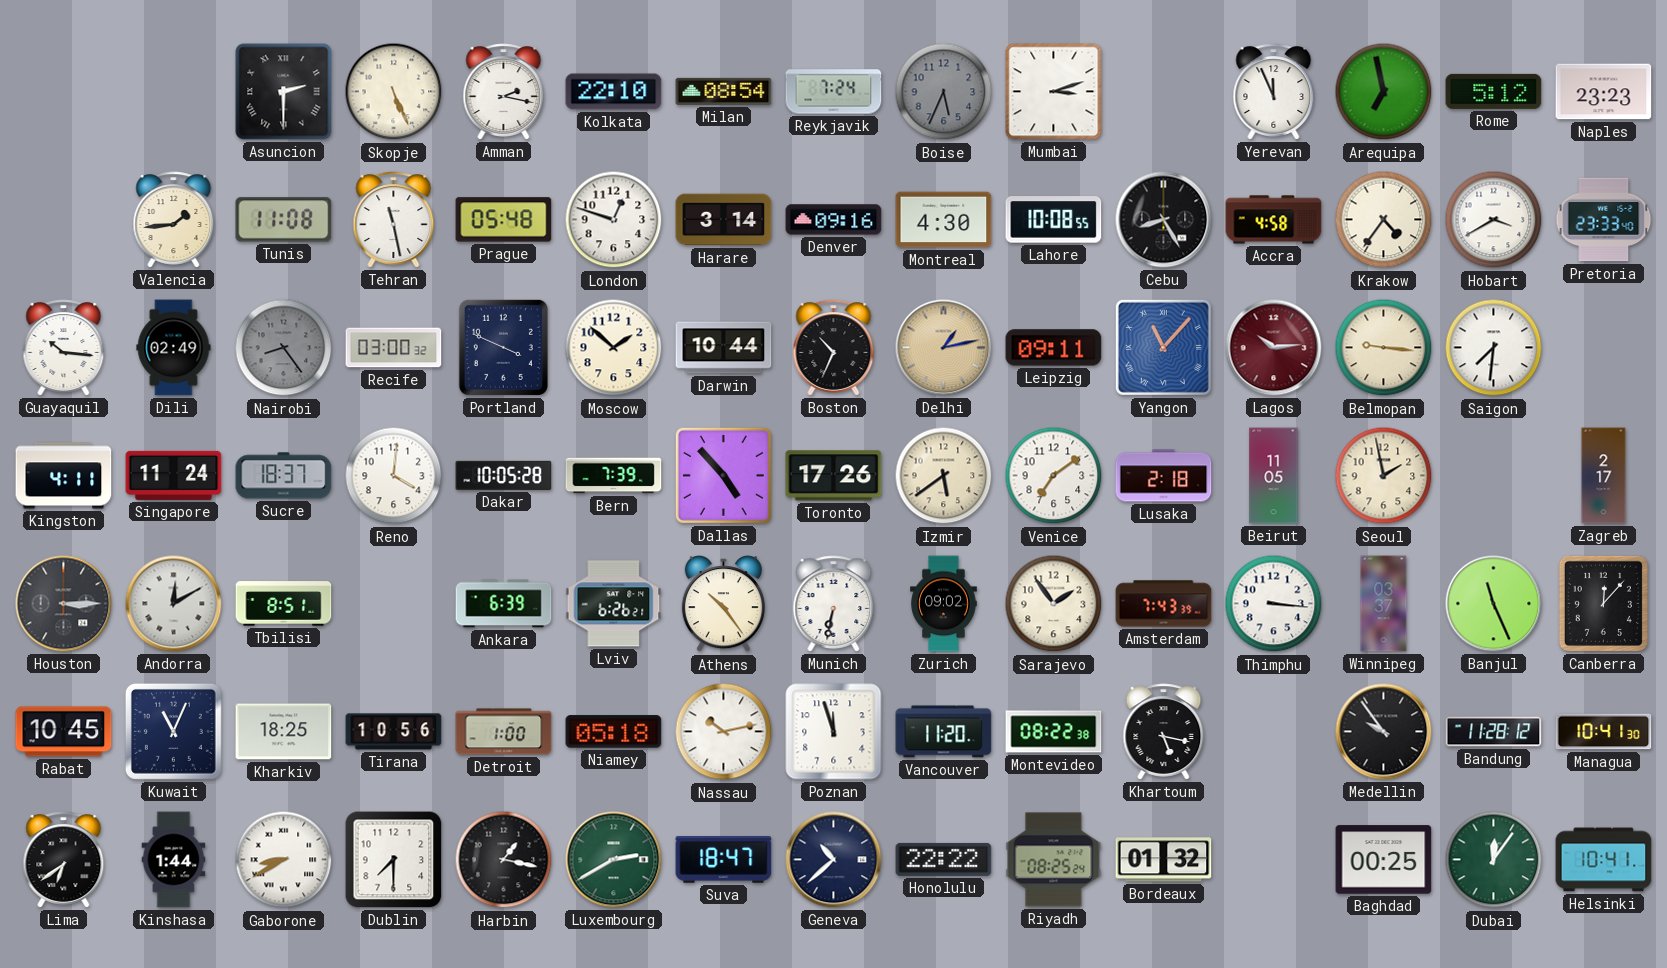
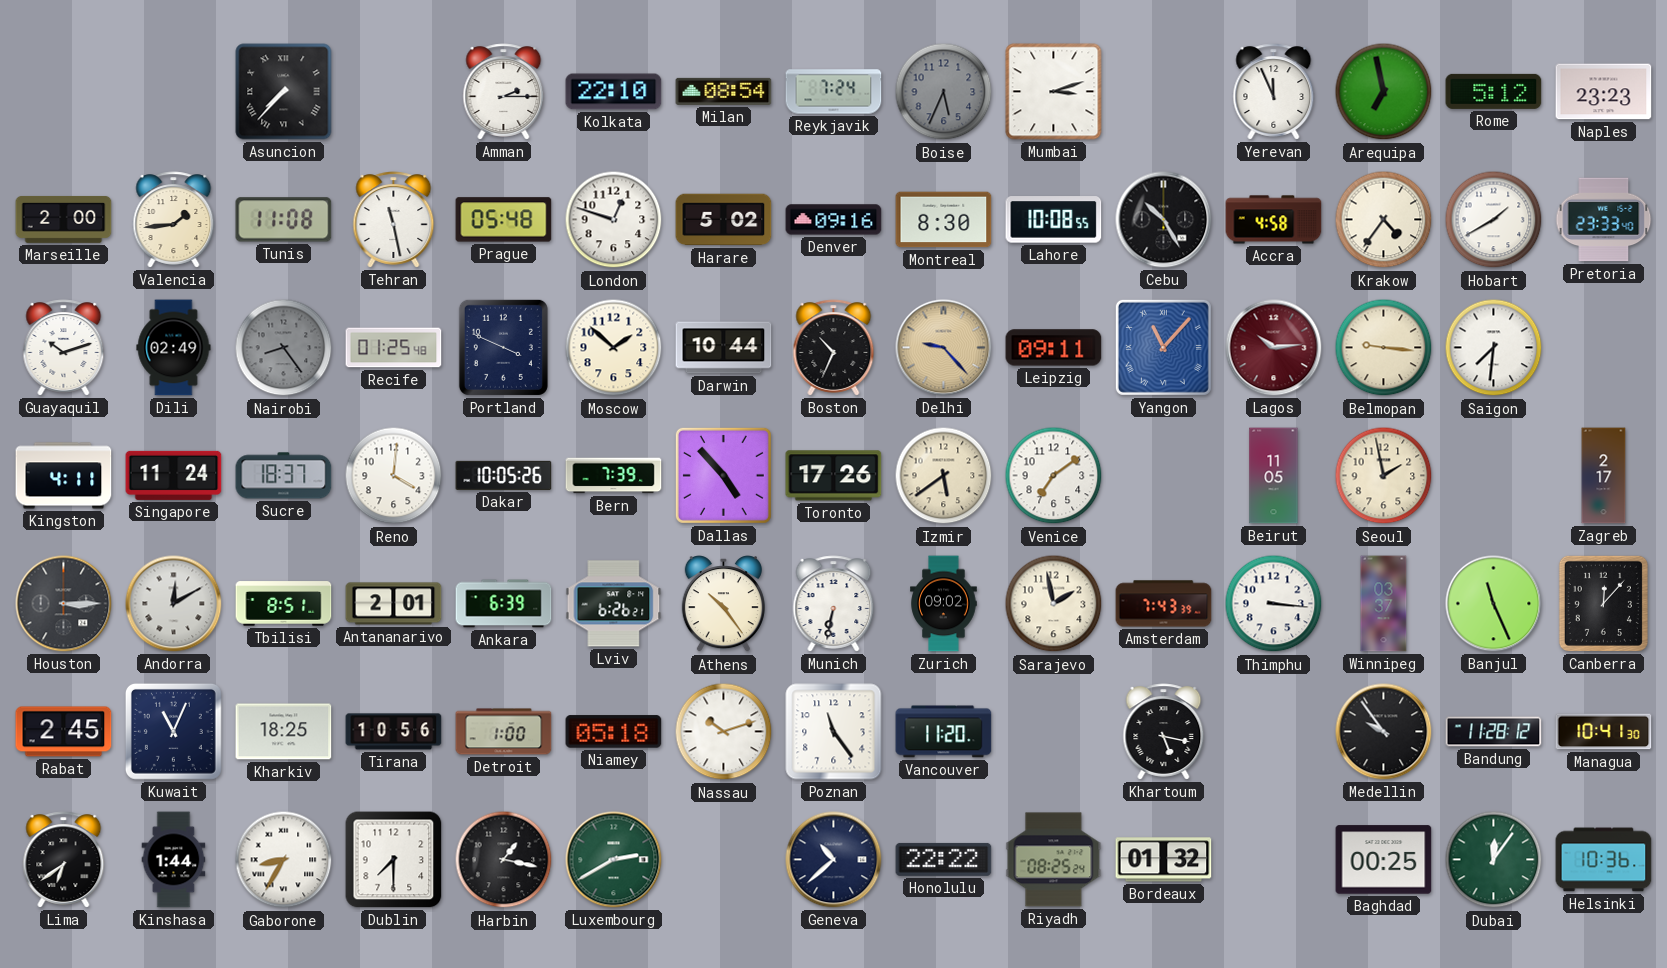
Asuncion: 2:30 -> 7:37
Skopje: 5:26 -> none
Amman: 2:17 -> 2:15
Marseille: none -> 2:00
Harare: 3:14 -> 5:02
Montreal: 4:30 -> 8:30
Cebu: 8:25 -> 10:25
Hobart: 3:40 -> 1:40
Guayaquil: 10:16 -> 10:12
Recife: 03:00 -> 01:25
Delhi: 1:13 -> 9:23
Dakar: 10:05:28 -> 10:05:26
Lusaka: 2:18 -> none
Antananarivo: none -> 2:01
Sarajevo: 1:54 -> 1:58
Rabat: 10:45 -> 2:45
Nassau: 10:13 -> 10:12
Poznan: 11:57 -> 11:24
Montevideo: 08:22 -> none
Gaborone: 8:40 -> 8:35
Suva: 18:47 -> none
Helsinki: 10:41 -> 10:36
